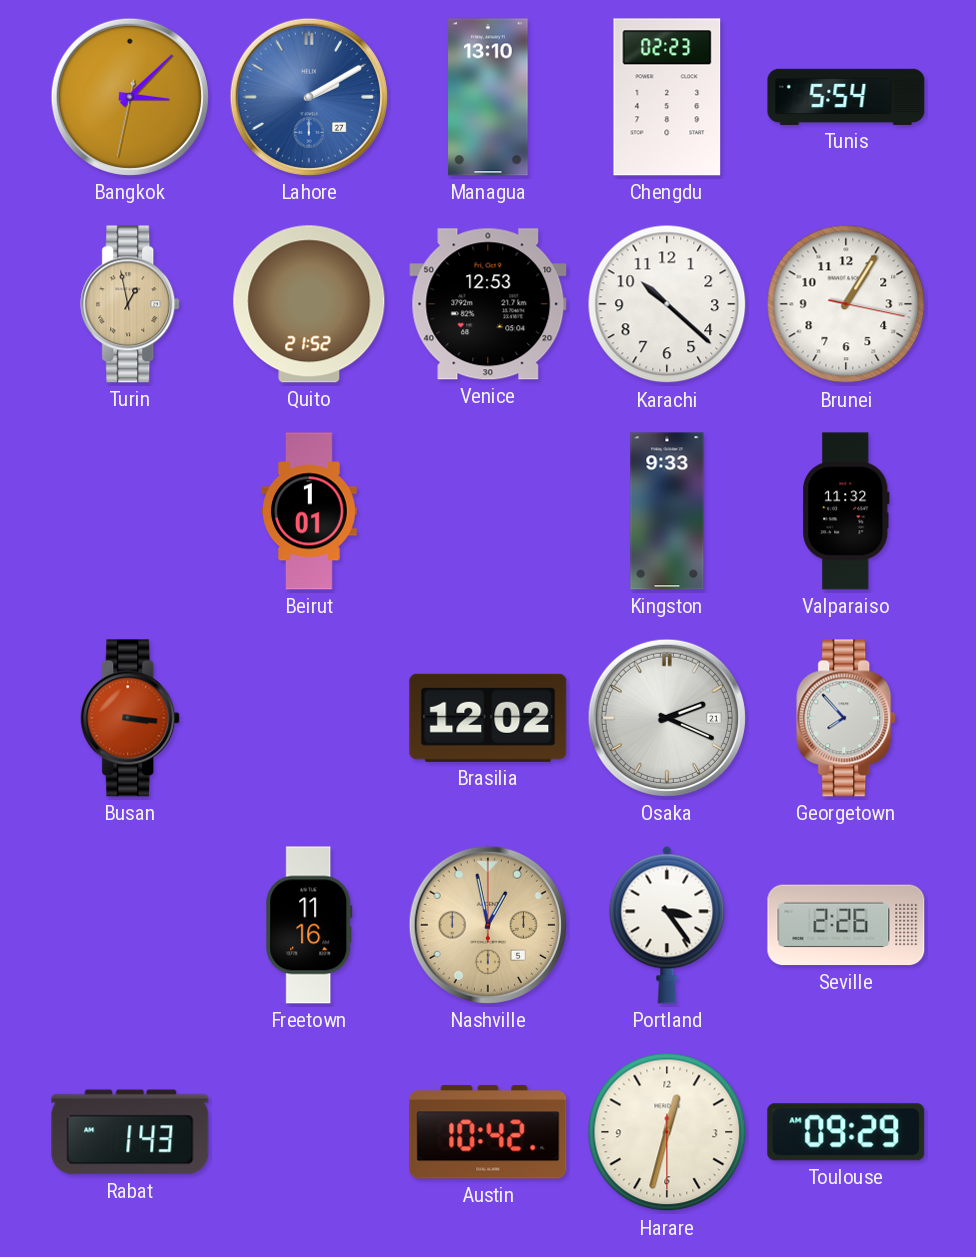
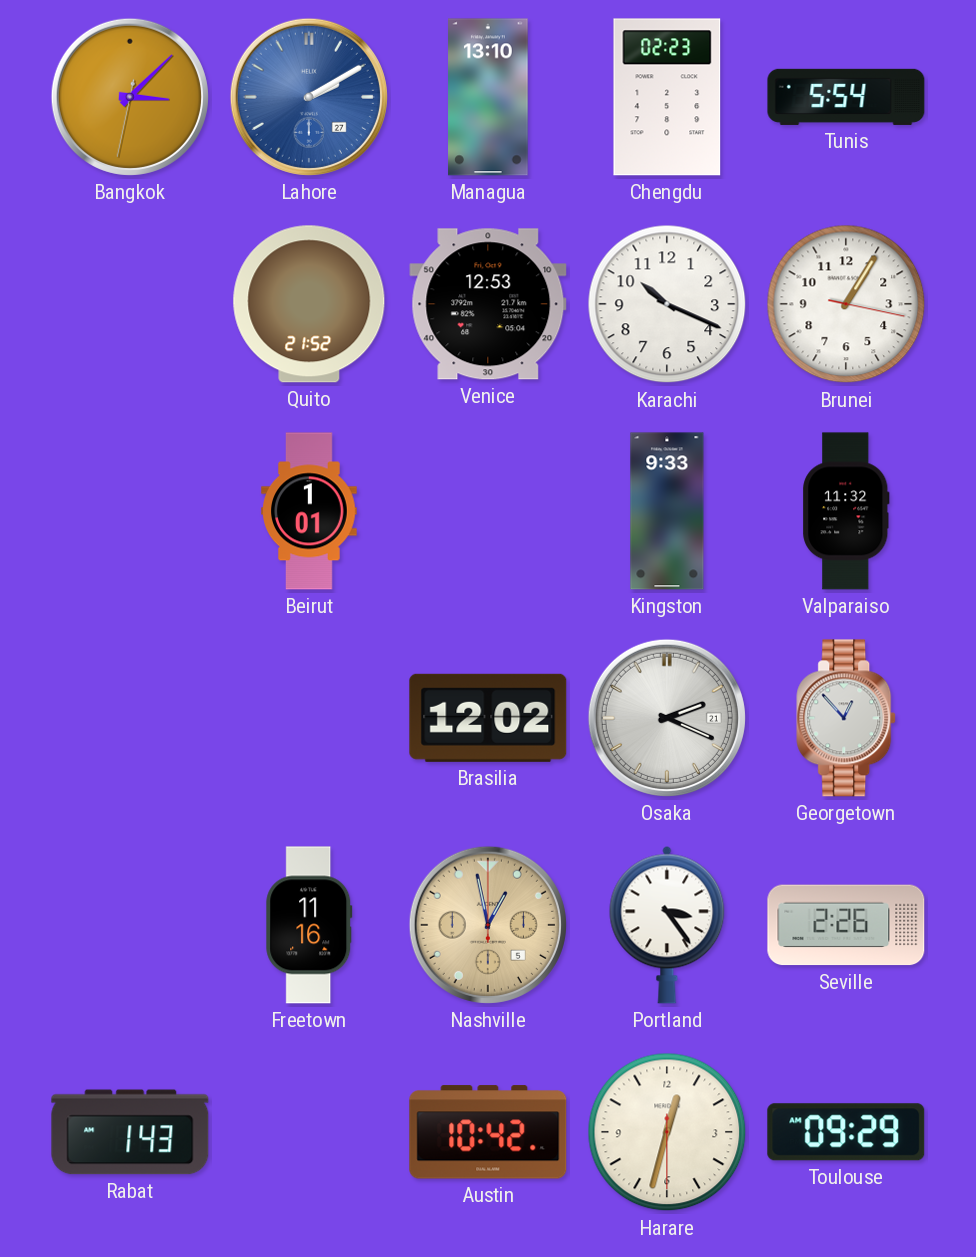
Turin: 12:58 -> none
Karachi: 10:22 -> 10:19
Busan: 3:16 -> none
Georgetown: 7:53 -> 12:53
